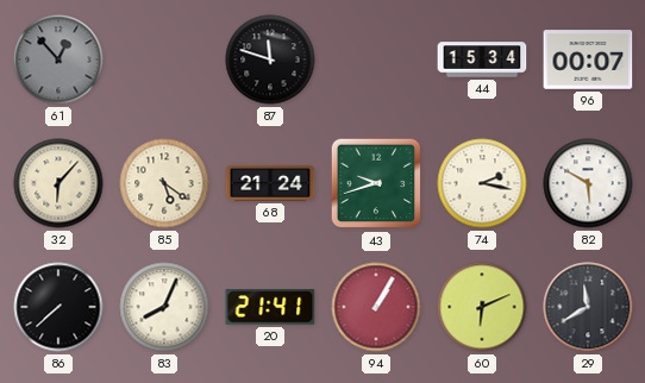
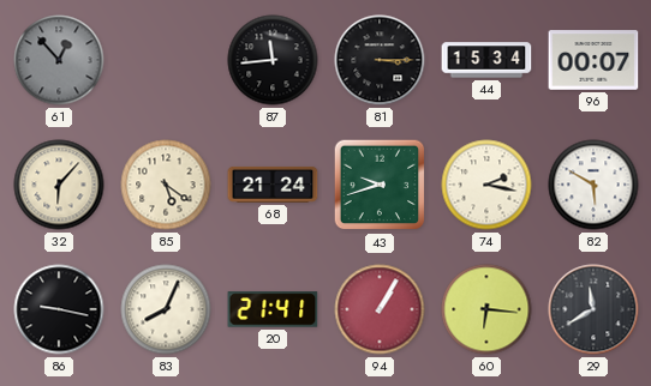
87: 11:48 -> 11:44
81: none -> 3:15
86: 7:38 -> 9:17
60: 6:11 -> 6:16
